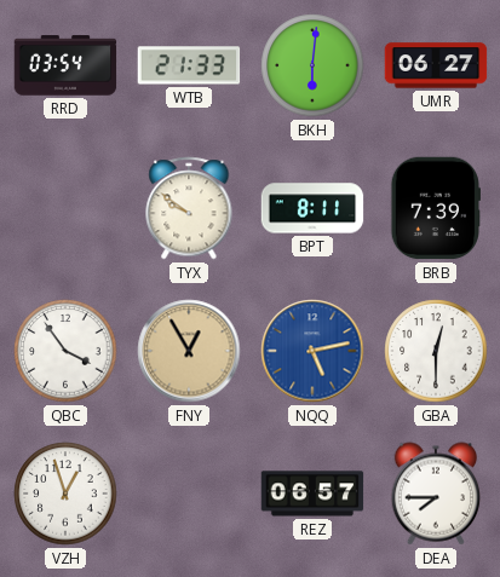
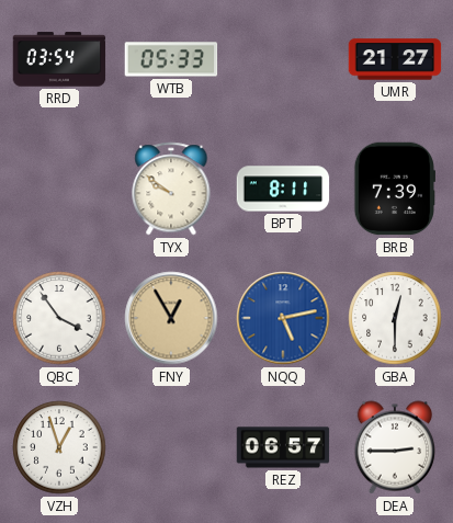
WTB: 21:33 -> 05:33
BKH: 6:01 -> none
UMR: 06:27 -> 21:27
DEA: 7:45 -> 2:45
